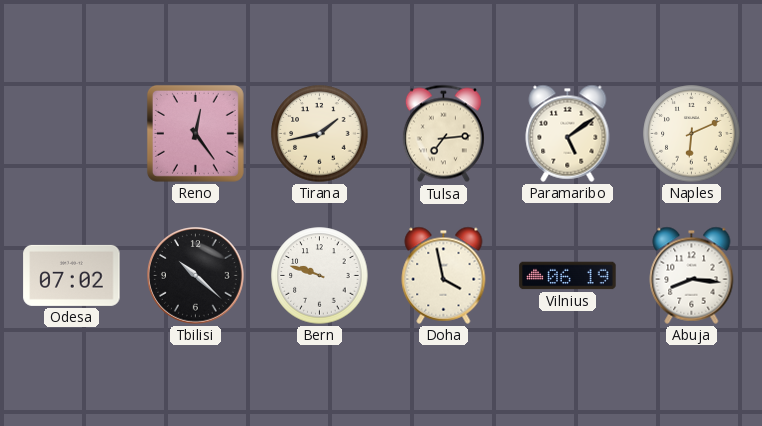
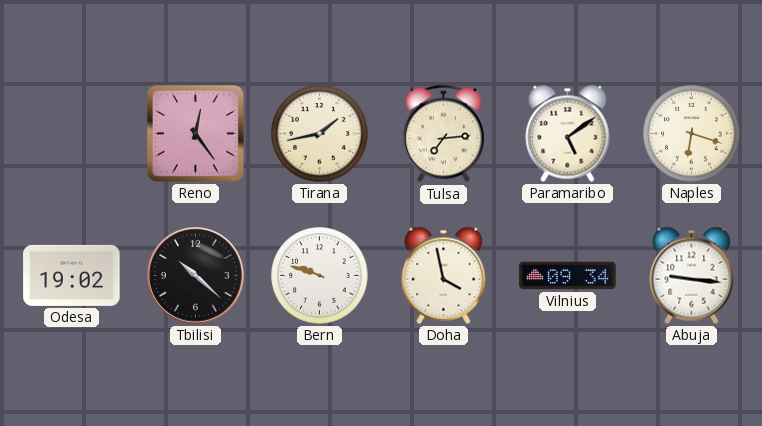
Naples: 6:11 -> 6:18
Odesa: 07:02 -> 19:02
Vilnius: 06:19 -> 09:34
Abuja: 8:16 -> 9:16
